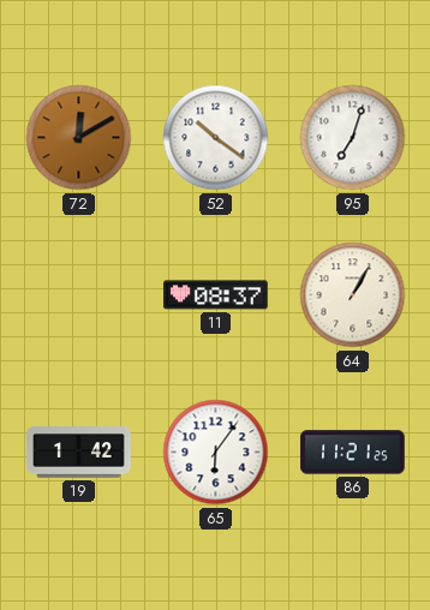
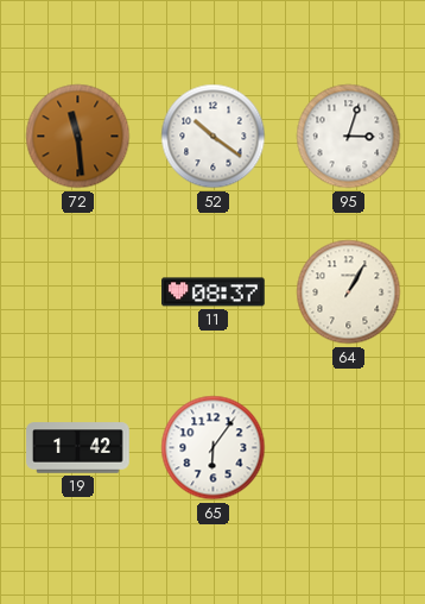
72: 12:10 -> 11:29
95: 7:03 -> 3:03
86: 11:21 -> none
